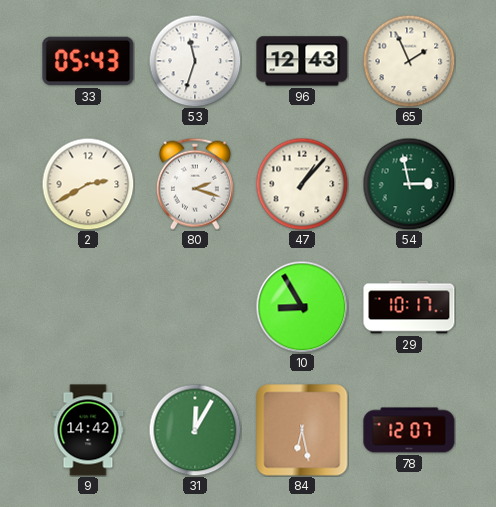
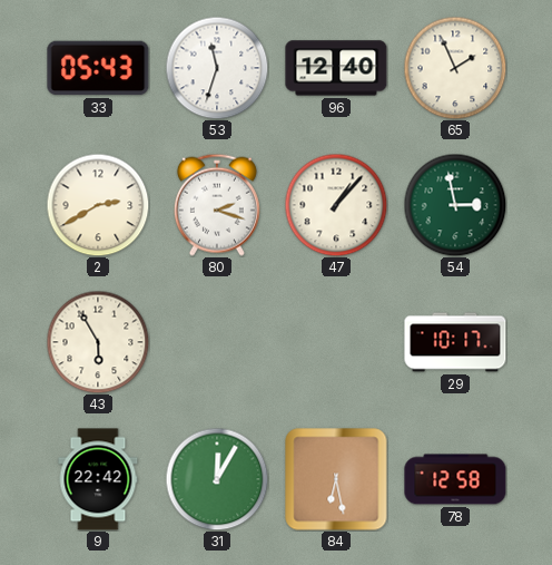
96: 12:43 -> 12:40
43: none -> 5:55
10: 8:55 -> none
9: 14:42 -> 22:42
78: 12:07 -> 12:58
